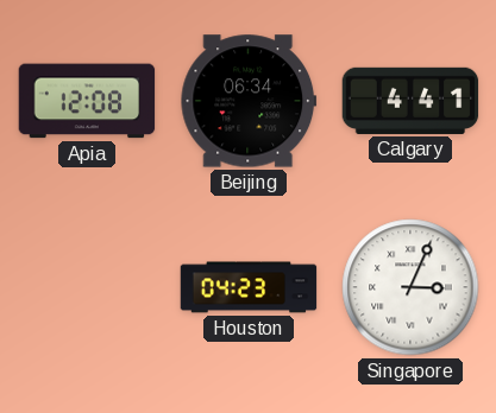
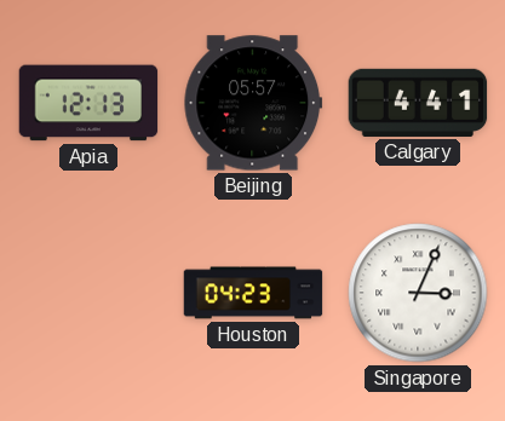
Apia: 12:08 -> 12:13
Beijing: 06:34 -> 05:57
